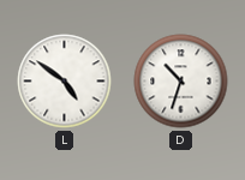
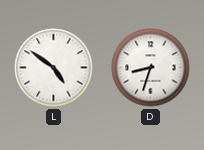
D: 10:33 -> 8:33
